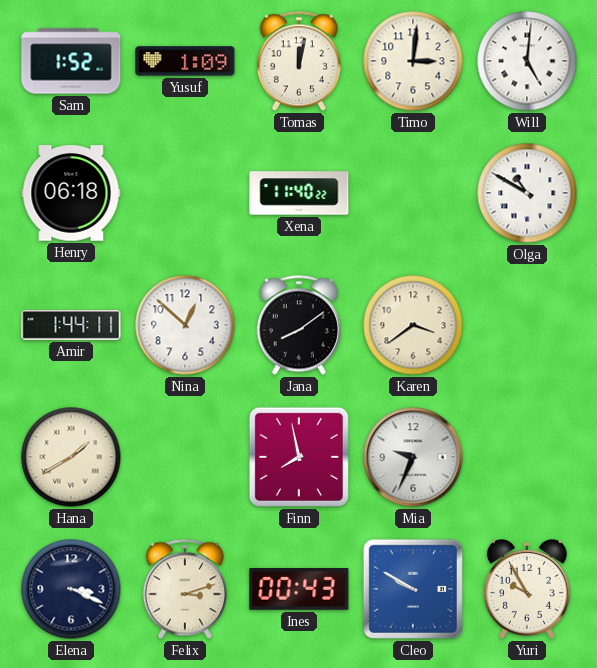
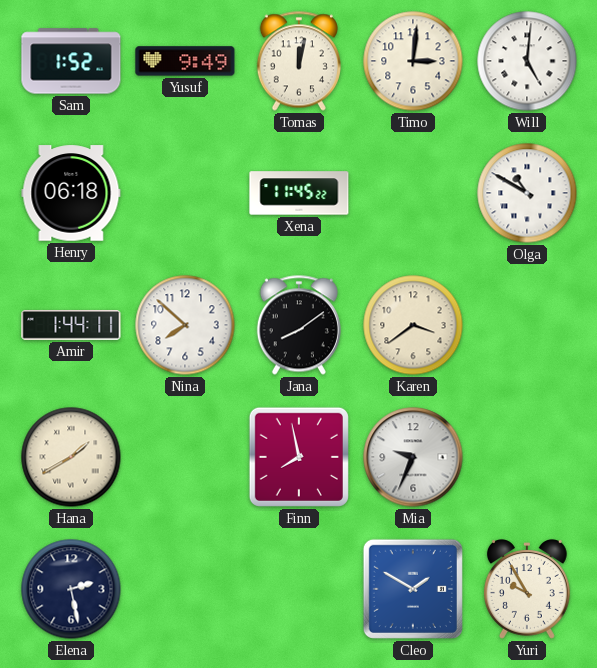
Yusuf: 1:09 -> 9:49
Xena: 11:40 -> 11:45
Nina: 12:52 -> 7:52
Elena: 3:19 -> 2:28
Felix: 3:12 -> none
Ines: 00:43 -> none
Cleo: 9:50 -> 1:50
